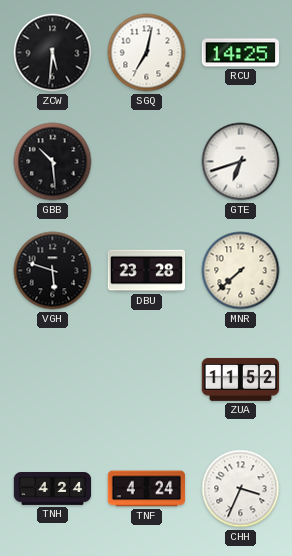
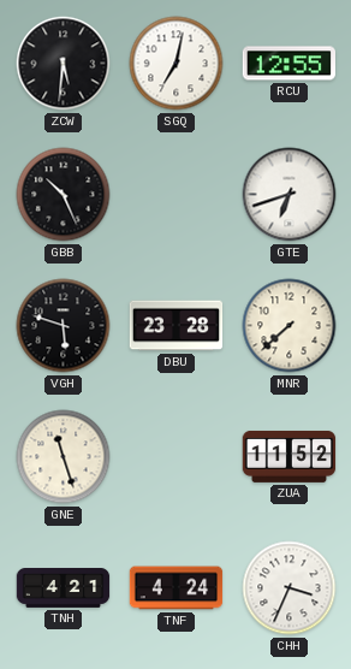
RCU: 14:25 -> 12:55
GBB: 10:29 -> 10:26
GNE: none -> 11:27
TNH: 4:24 -> 4:21
